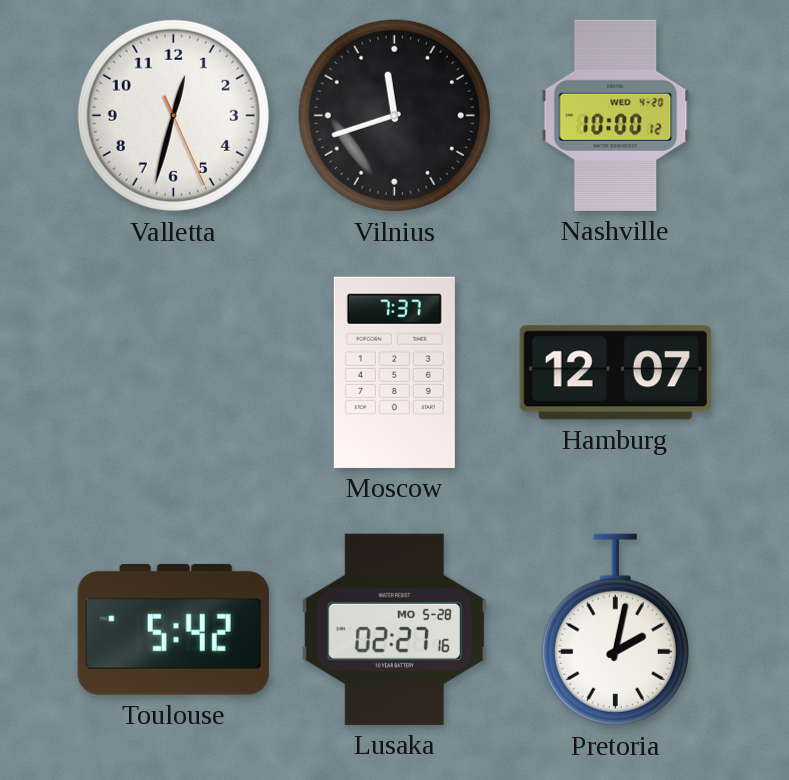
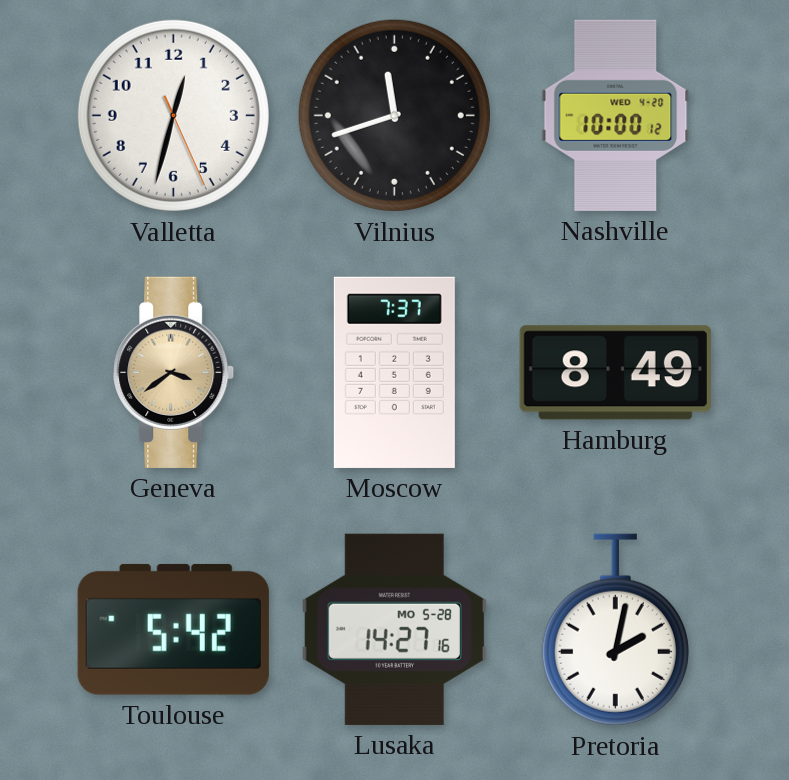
Geneva: none -> 3:39
Hamburg: 12:07 -> 8:49
Lusaka: 02:27 -> 14:27
